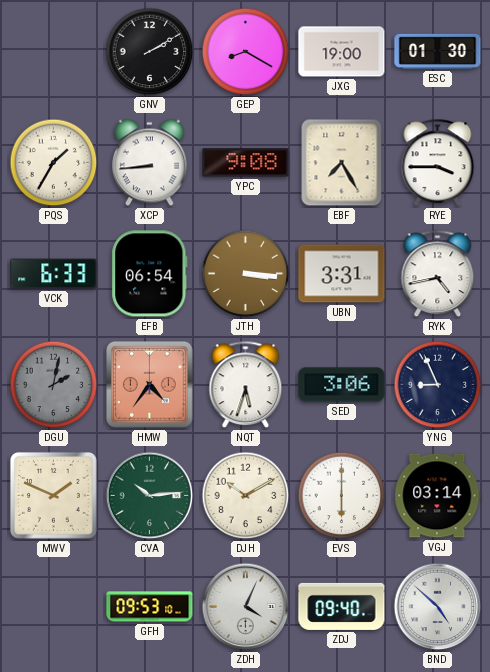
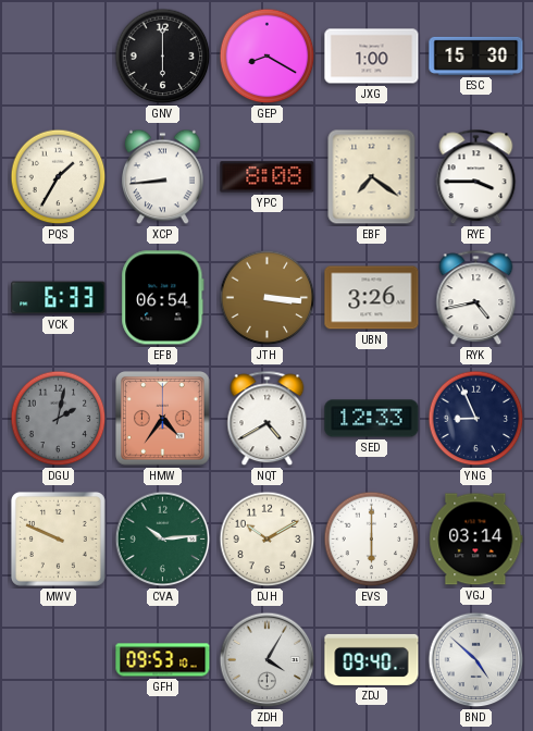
GNV: 2:10 -> 6:00
JXG: 19:00 -> 1:00
ESC: 01:30 -> 15:30
YPC: 9:08 -> 8:08
EBF: 7:25 -> 7:21
UBN: 3:31 -> 3:26
NQT: 5:33 -> 4:40
SED: 3:06 -> 12:33
MWV: 1:49 -> 9:49
ZDH: 4:04 -> 4:05
